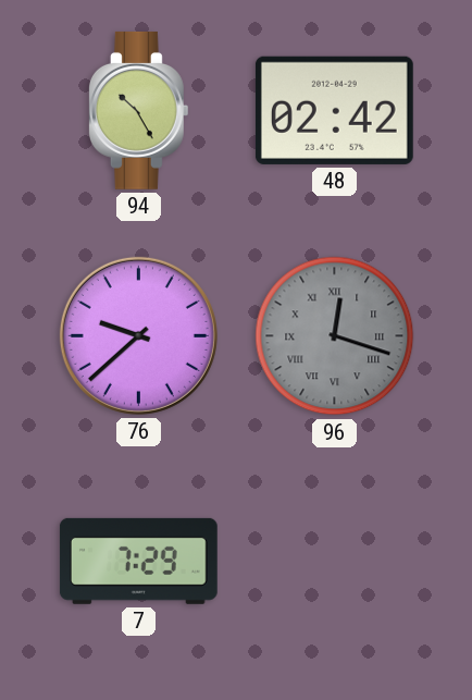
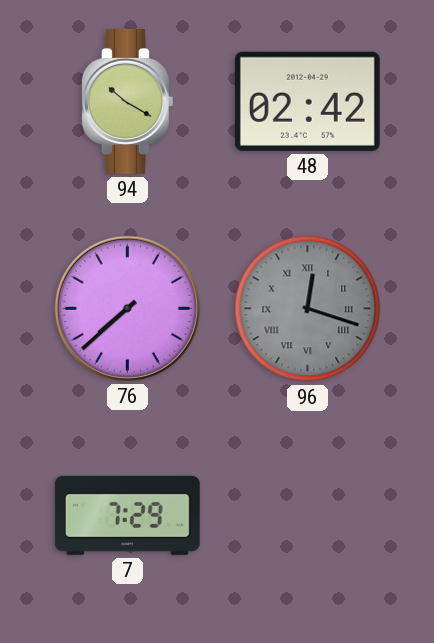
94: 10:25 -> 10:20
76: 9:38 -> 7:38
